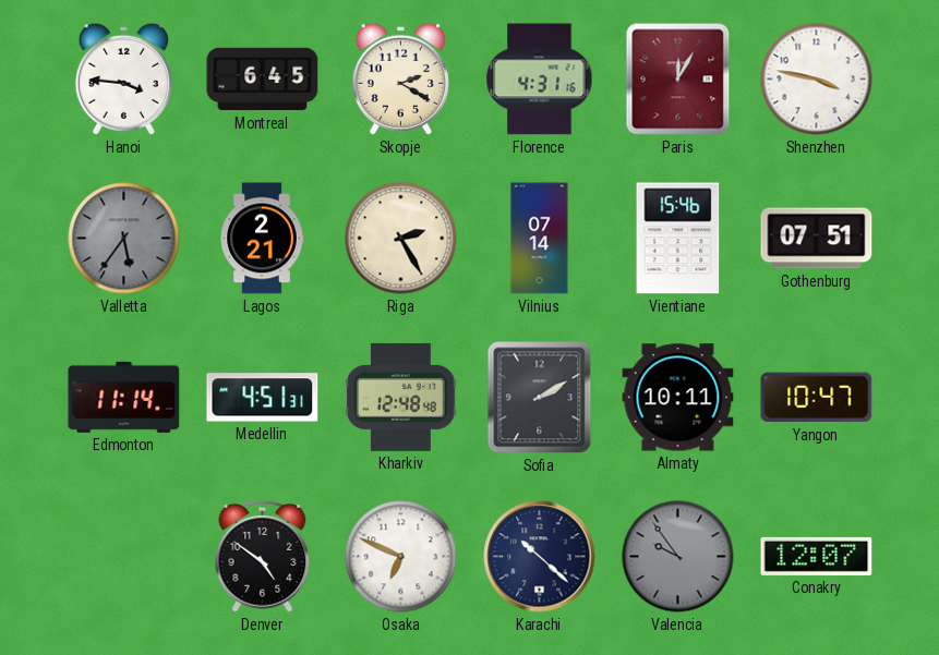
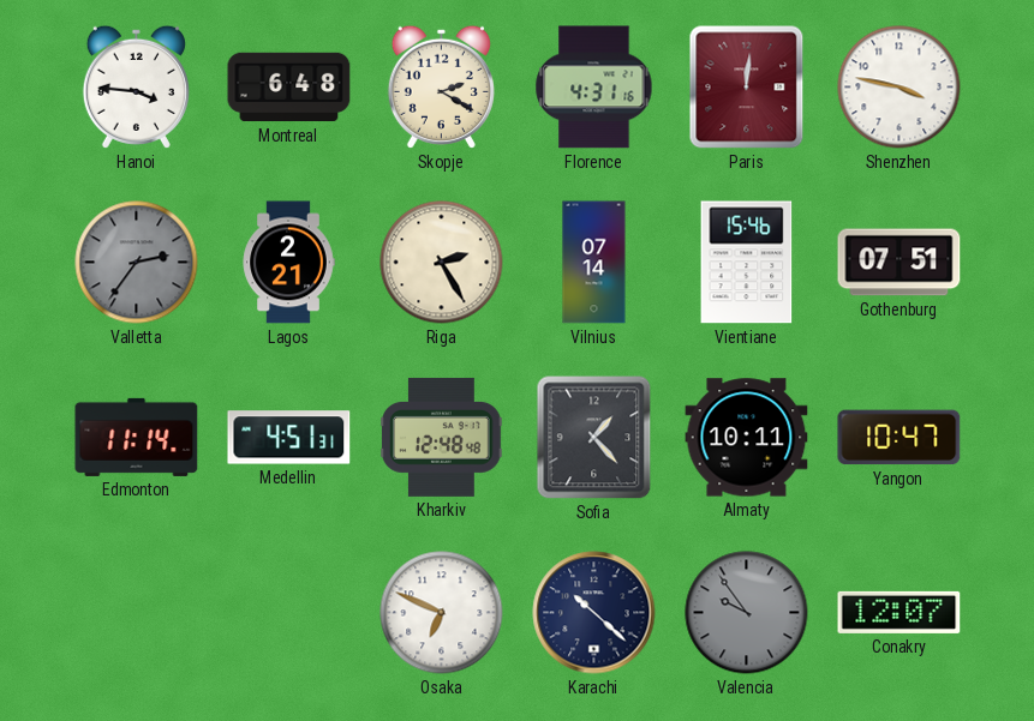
Montreal: 6:45 -> 6:48
Paris: 12:05 -> 12:01
Valletta: 5:36 -> 2:36
Sofia: 2:10 -> 1:23
Denver: 4:51 -> none
